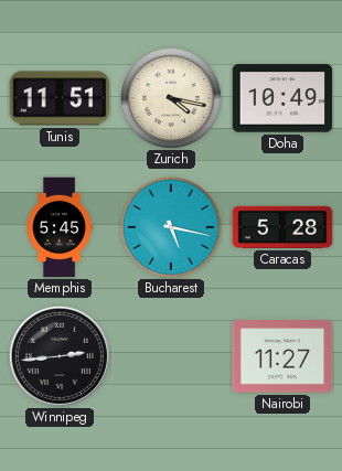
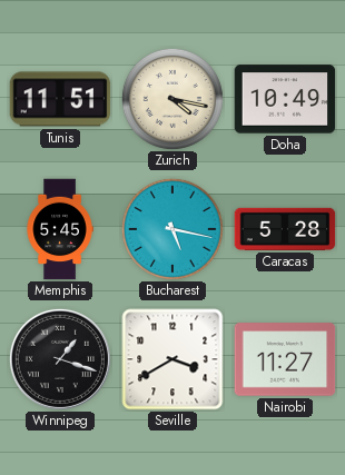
Winnipeg: 2:44 -> 1:18
Seville: none -> 3:40
